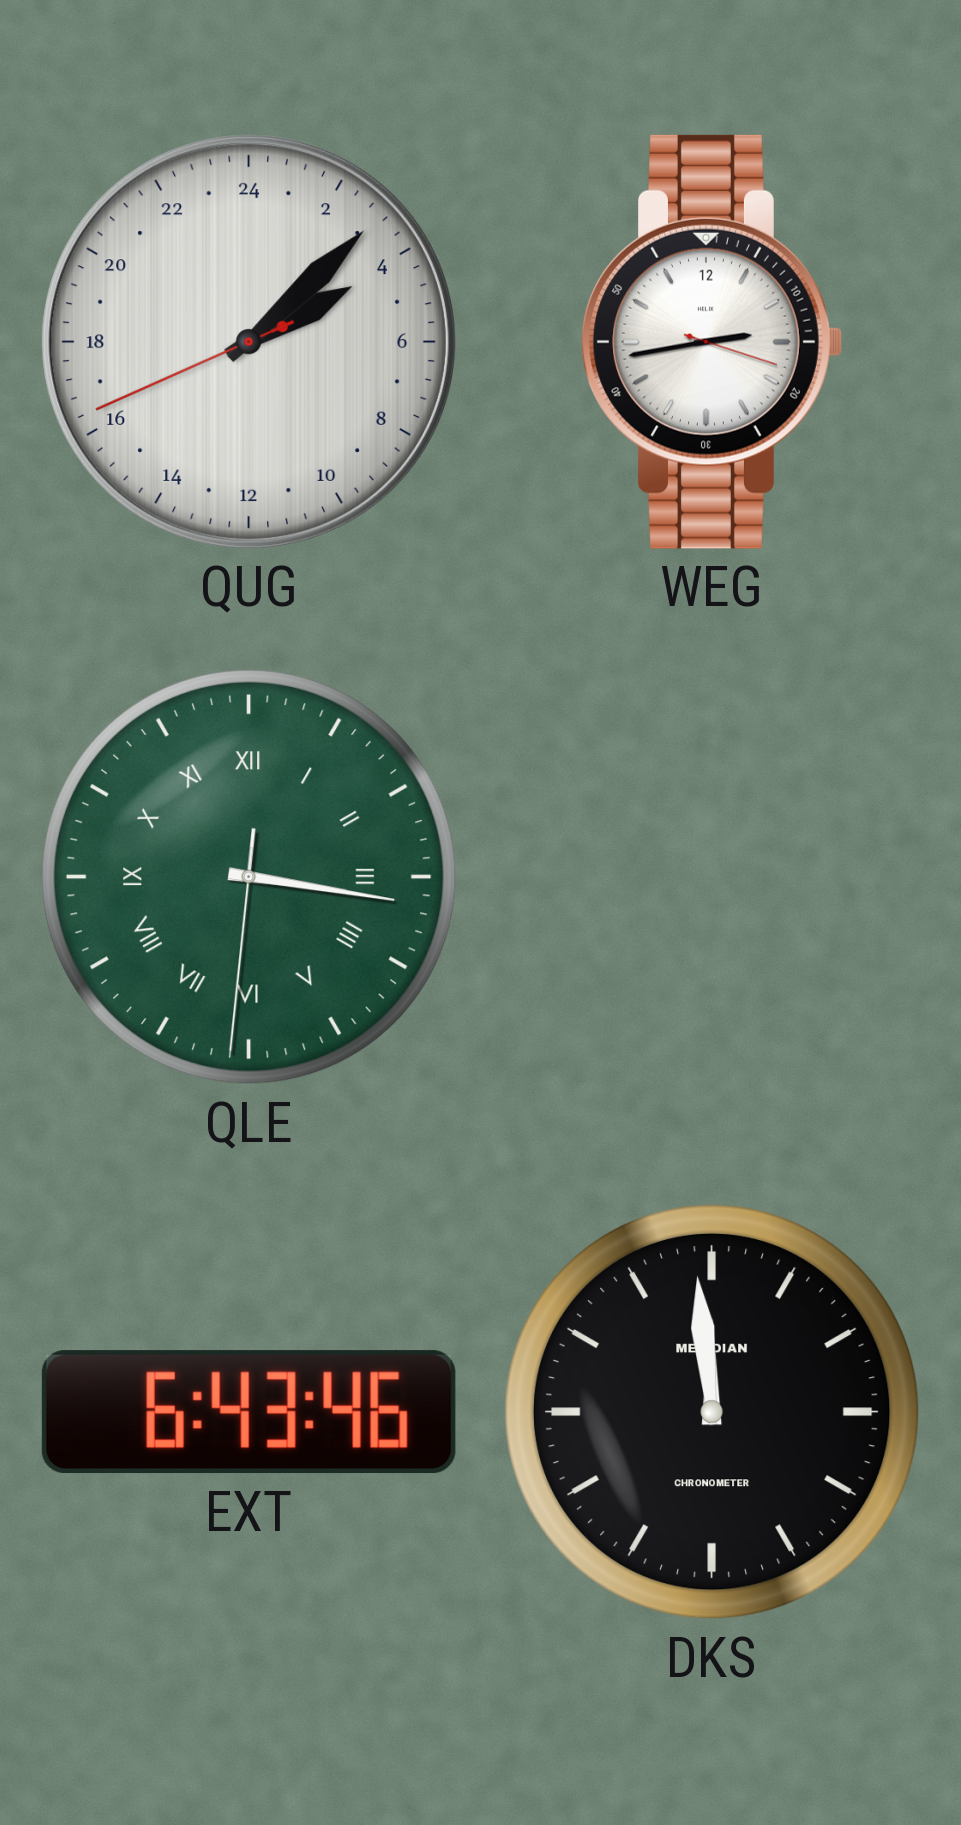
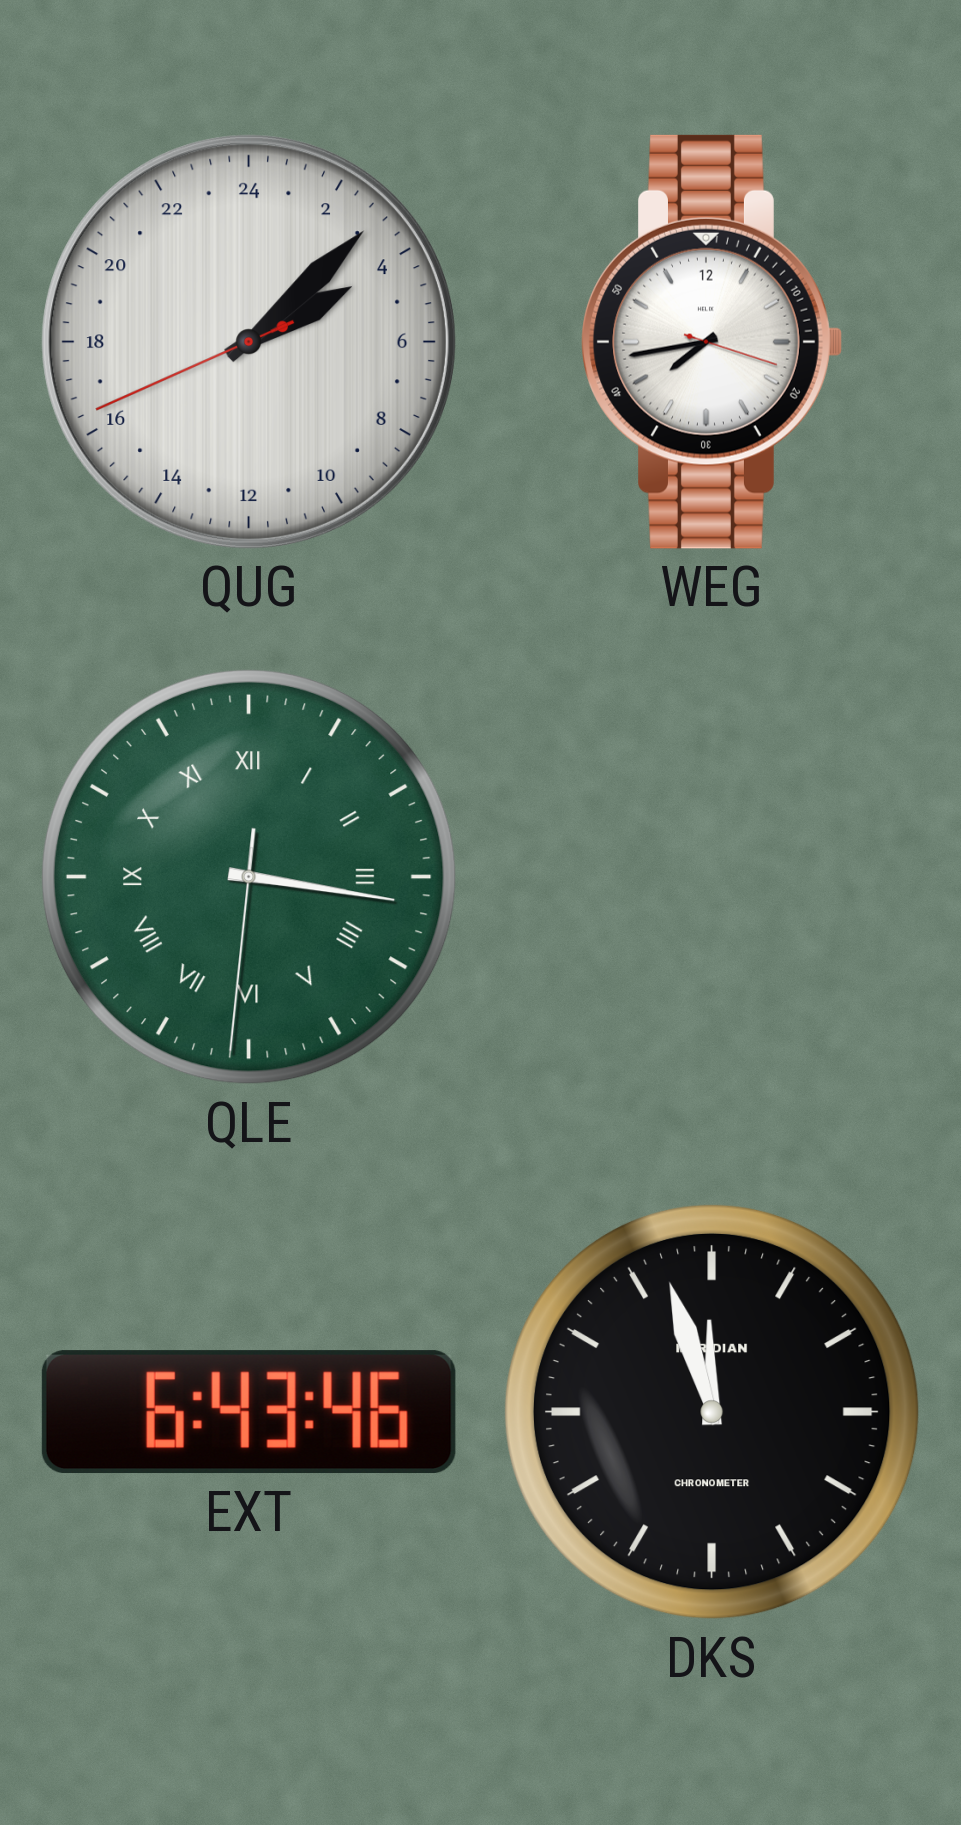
WEG: 2:43 -> 7:43
DKS: 11:59 -> 11:57
